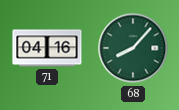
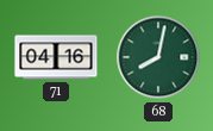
68: 8:07 -> 8:02
